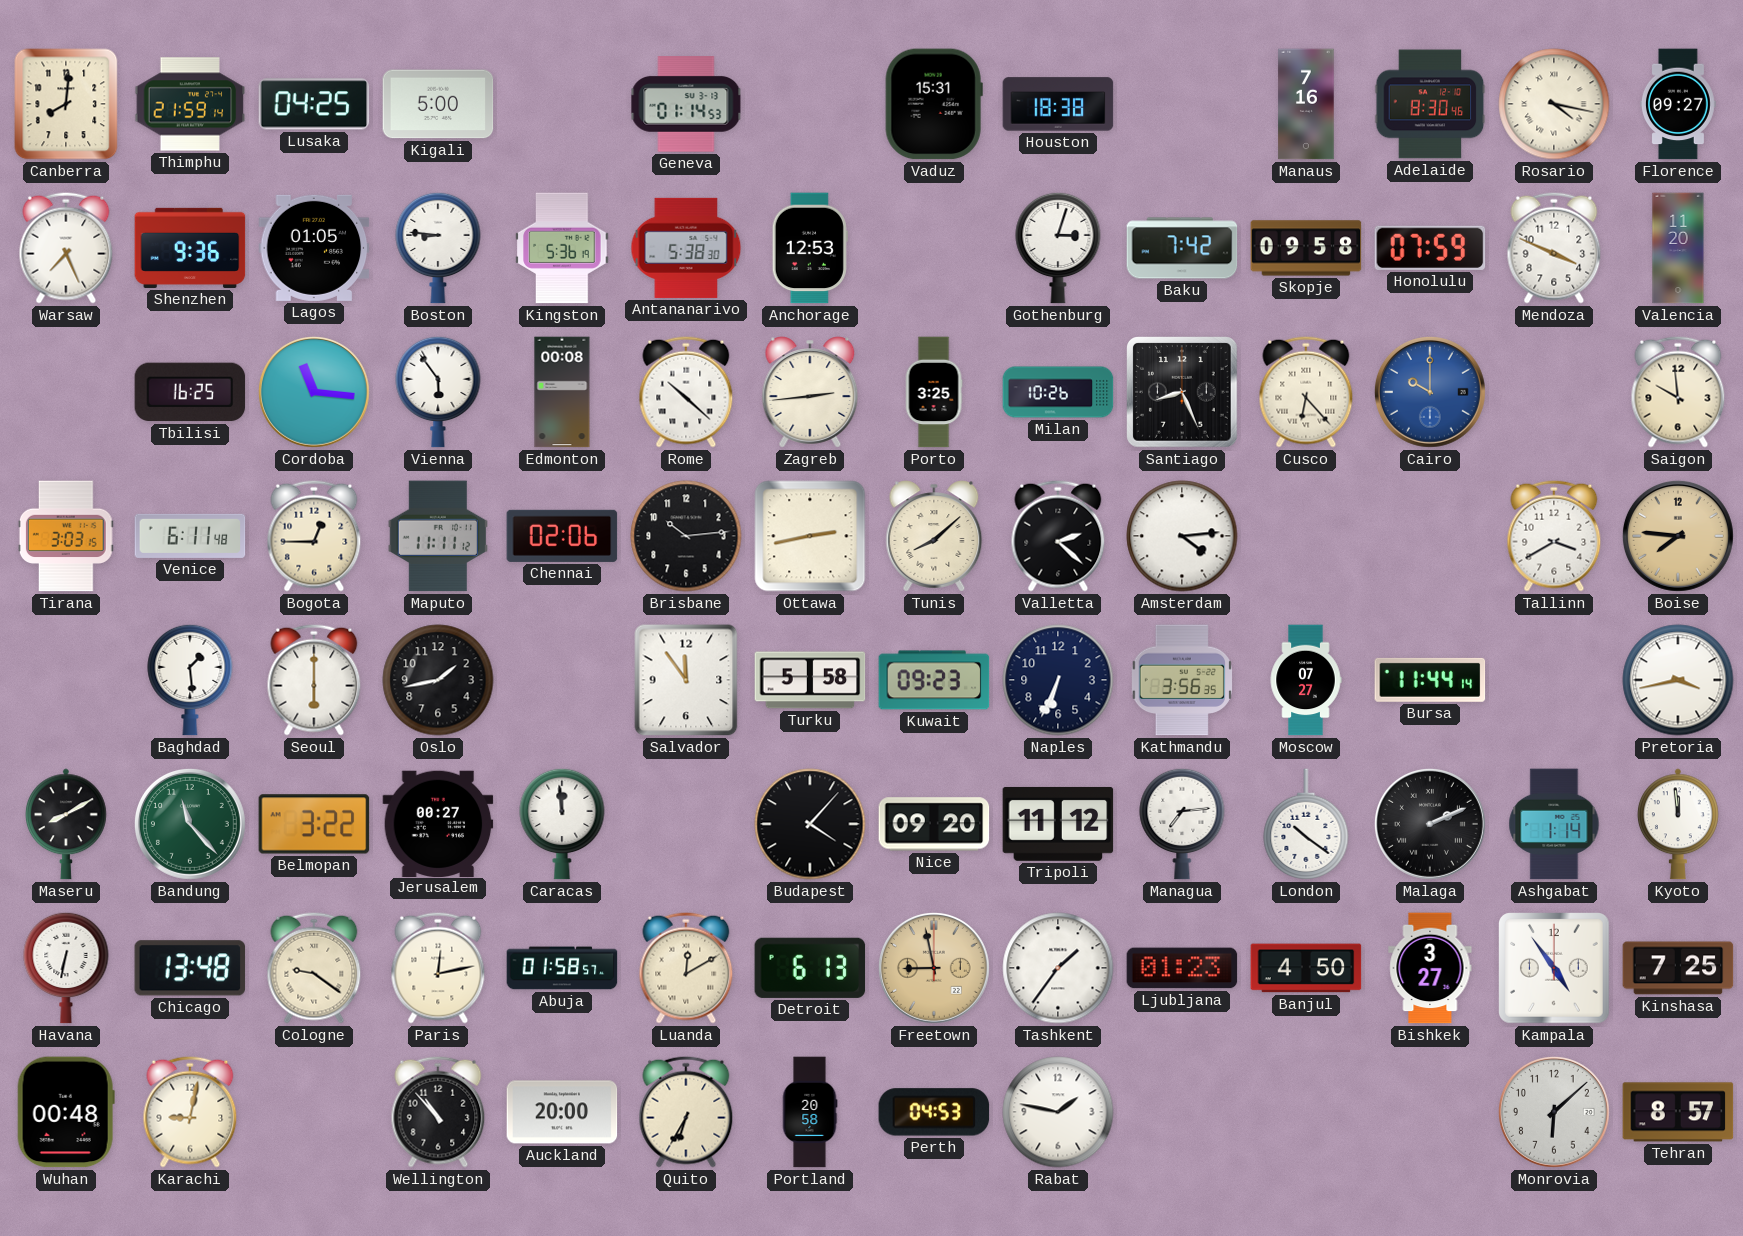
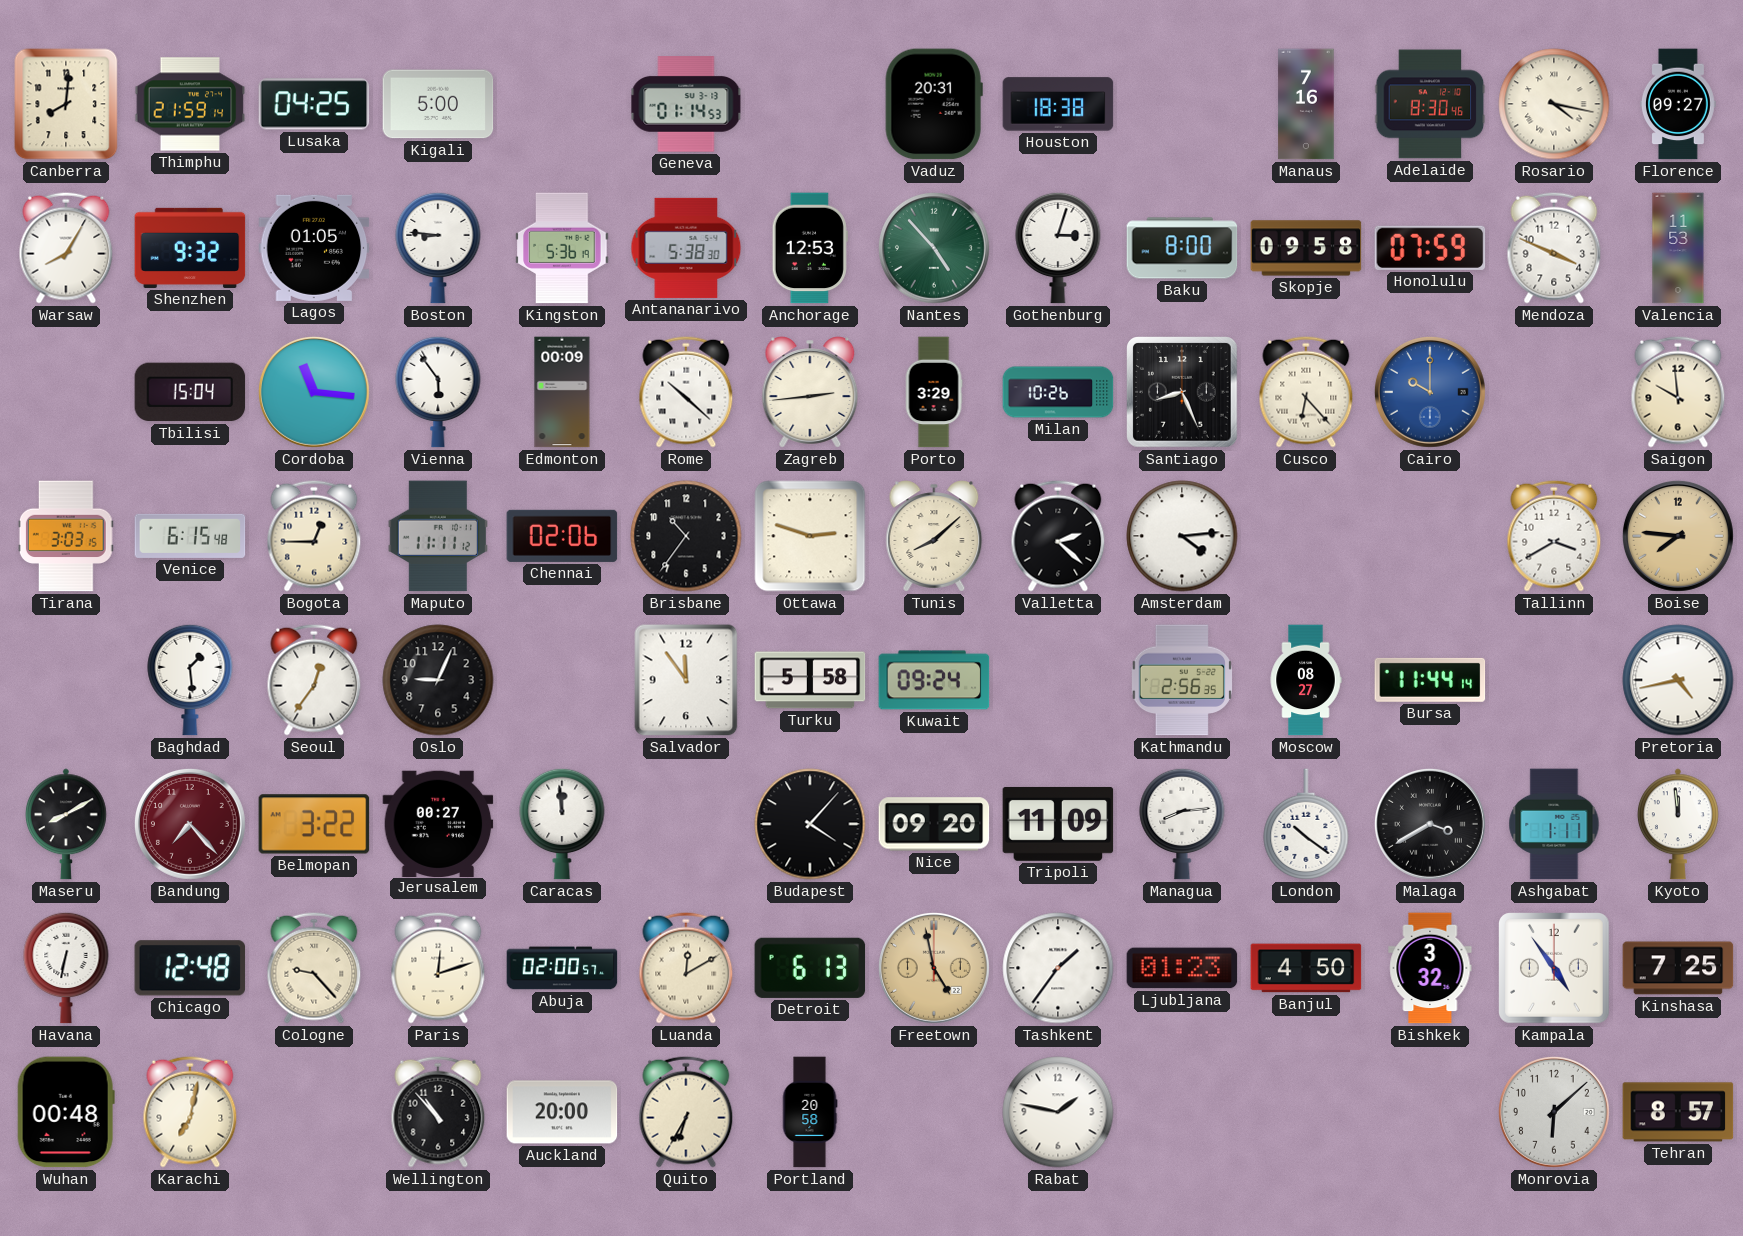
Vaduz: 15:31 -> 20:31
Warsaw: 7:26 -> 8:05
Shenzhen: 9:36 -> 9:32
Nantes: none -> 4:53
Baku: 7:42 -> 8:00
Valencia: 11:20 -> 11:53
Tbilisi: 16:25 -> 15:04
Edmonton: 00:08 -> 00:09
Porto: 3:25 -> 3:29
Venice: 6:11 -> 6:15
Brisbane: 10:14 -> 10:36
Ottawa: 2:43 -> 2:48
Seoul: 6:00 -> 12:36
Oslo: 1:43 -> 9:04
Kuwait: 09:23 -> 09:24
Naples: 6:34 -> none
Kathmandu: 3:56 -> 2:56
Moscow: 07:27 -> 08:27
Pretoria: 3:43 -> 4:43
Bandung: 11:23 -> 7:23
Bandung dial: green -> burgundy
Tripoli: 11:12 -> 11:09
Managua: 7:14 -> 8:14
Malaga: 2:11 -> 3:40
Ashgabat: 1:14 -> 1:11
Chicago: 13:48 -> 12:48
Cologne: 9:21 -> 9:23
Paris: 12:13 -> 12:12
Abuja: 01:58 -> 02:00
Freetown: 8:58 -> 4:58
Bishkek: 3:27 -> 3:32
Karachi: 9:02 -> 7:02
Perth: 04:53 -> none
